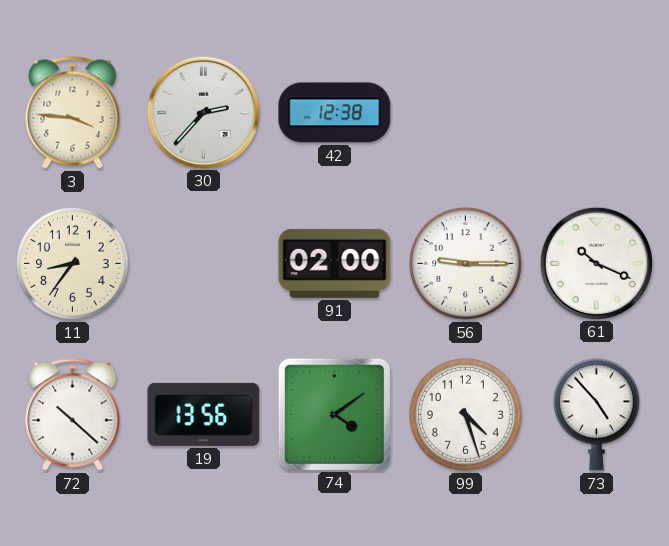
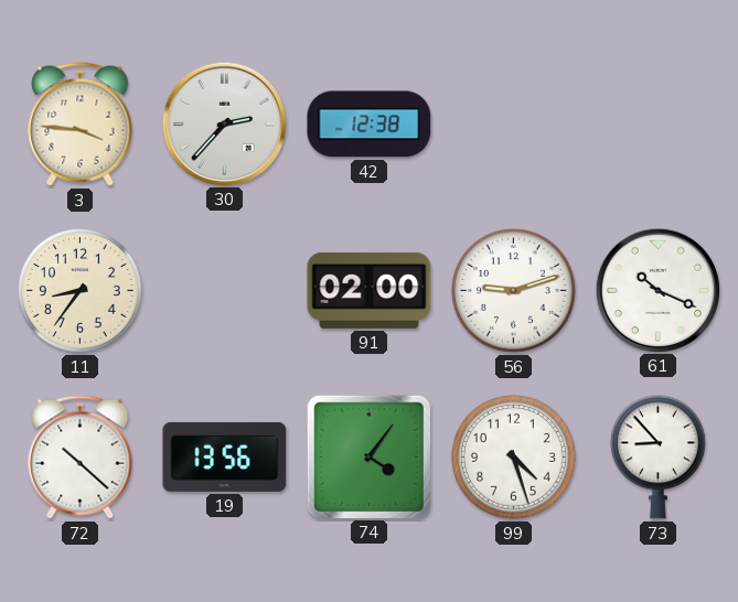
56: 9:15 -> 9:12
74: 4:09 -> 4:06
73: 4:53 -> 8:53
